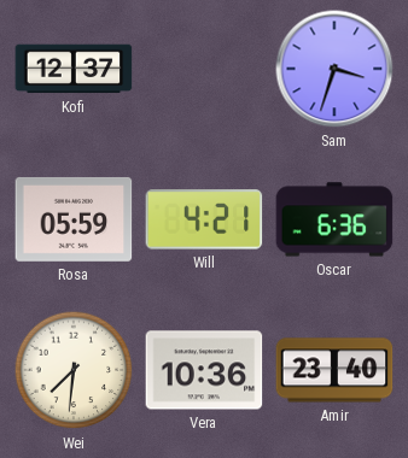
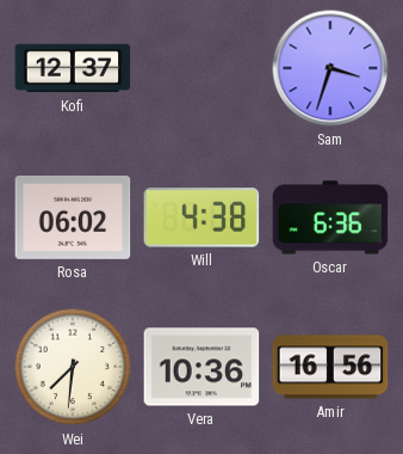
Rosa: 05:59 -> 06:02
Will: 4:21 -> 4:38
Amir: 23:40 -> 16:56
